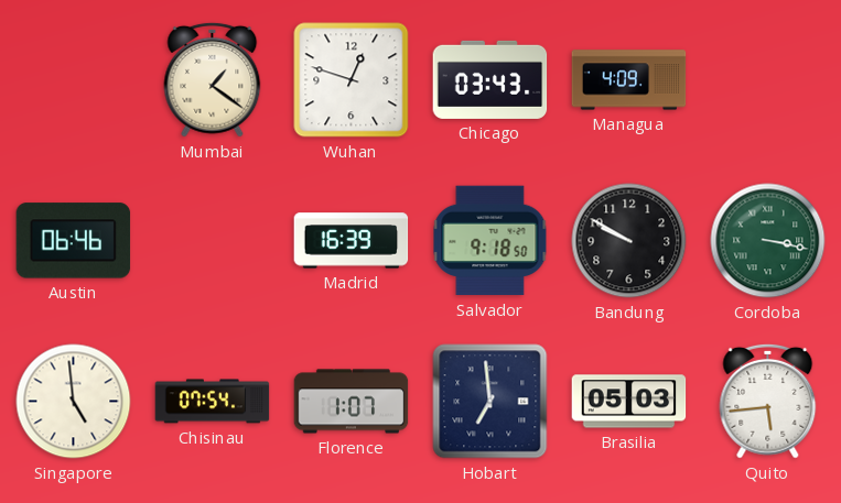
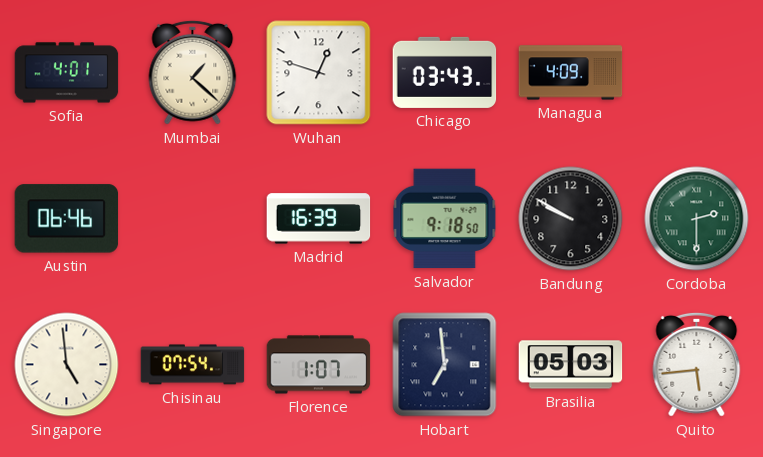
Sofia: none -> 4:01
Mumbai: 1:21 -> 1:22
Cordoba: 3:17 -> 2:30
